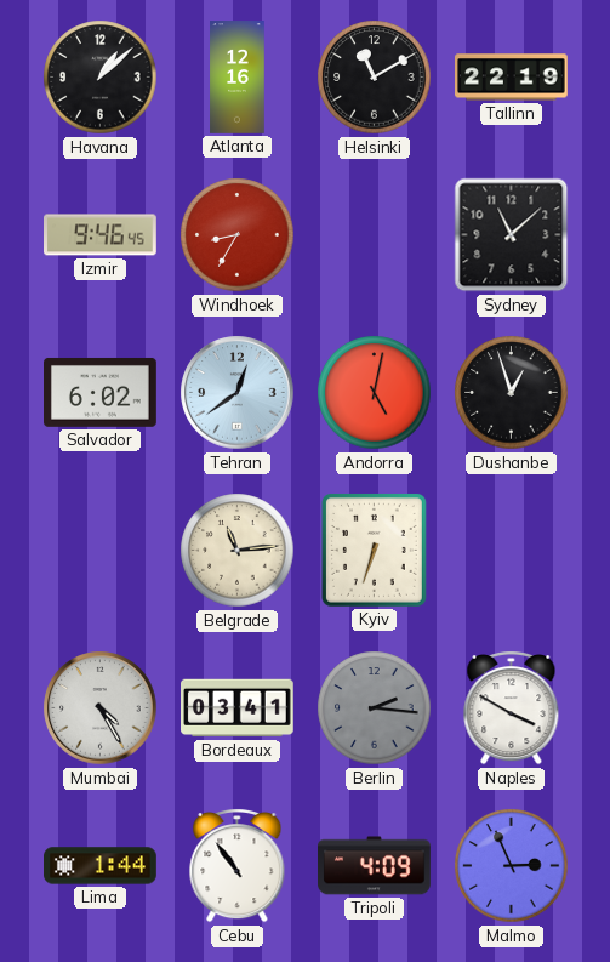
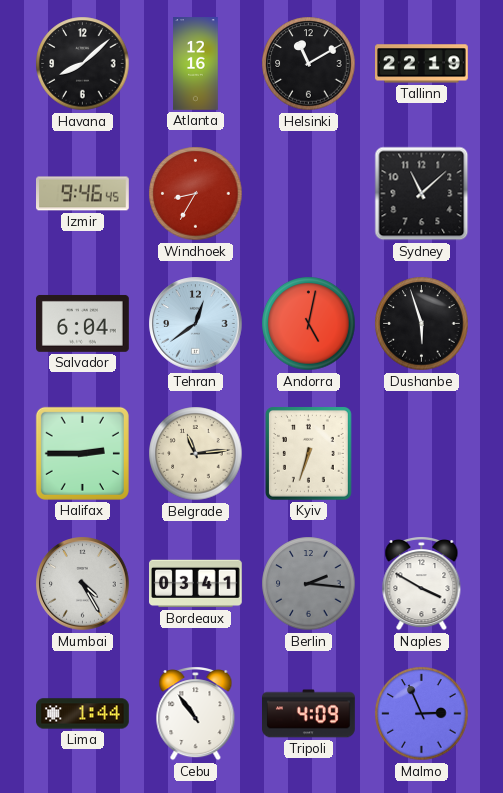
Havana: 1:08 -> 8:08
Salvador: 6:02 -> 6:04
Dushanbe: 12:57 -> 5:57
Halifax: none -> 2:45
